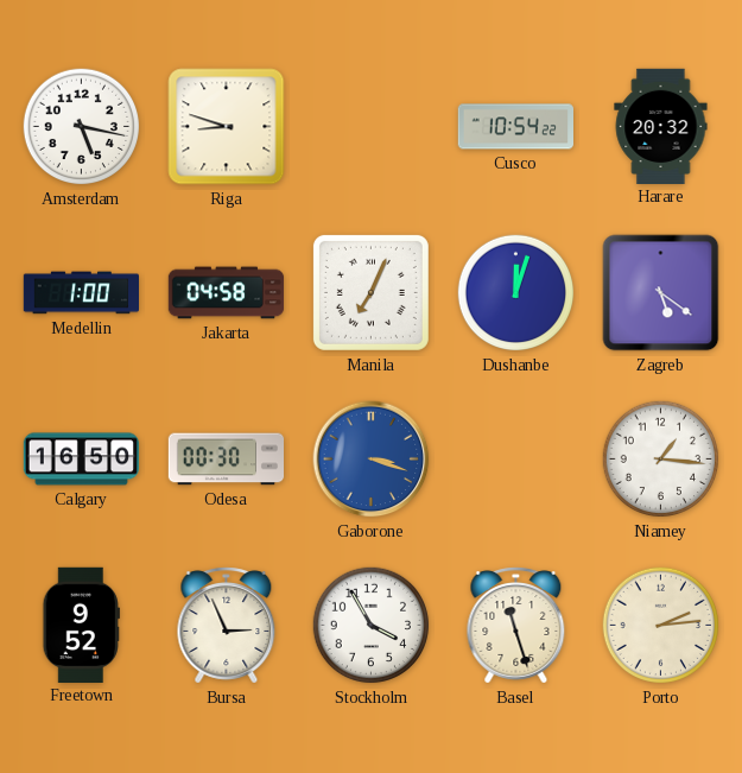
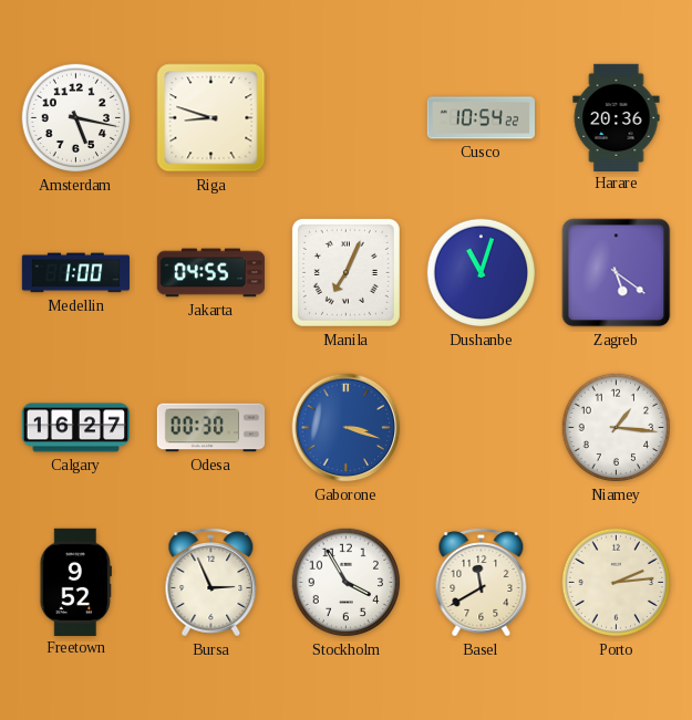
Harare: 20:32 -> 20:36
Jakarta: 04:58 -> 04:55
Dushanbe: 12:03 -> 11:03
Calgary: 16:50 -> 16:27
Basel: 11:27 -> 11:40
